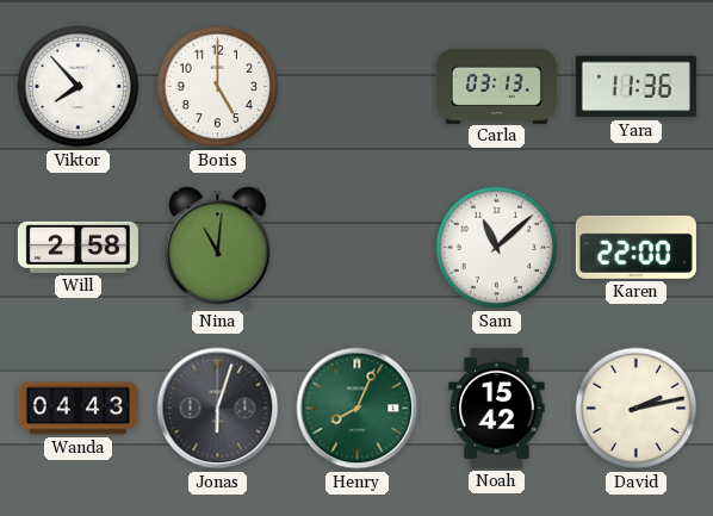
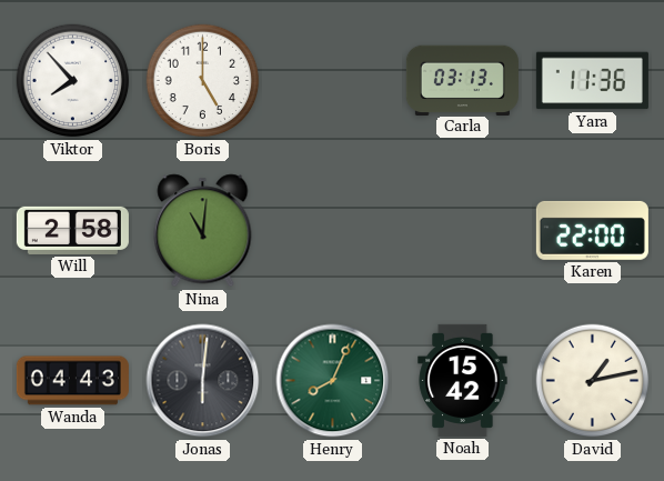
Sam: 11:08 -> none
Jonas: 6:03 -> 6:01
David: 2:13 -> 1:13
